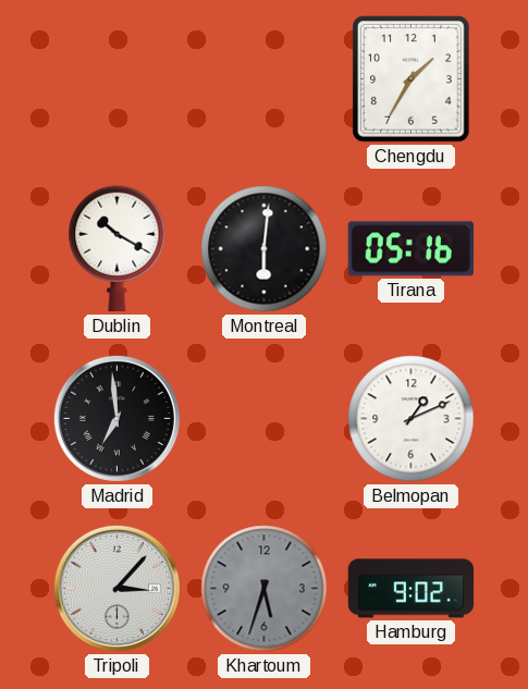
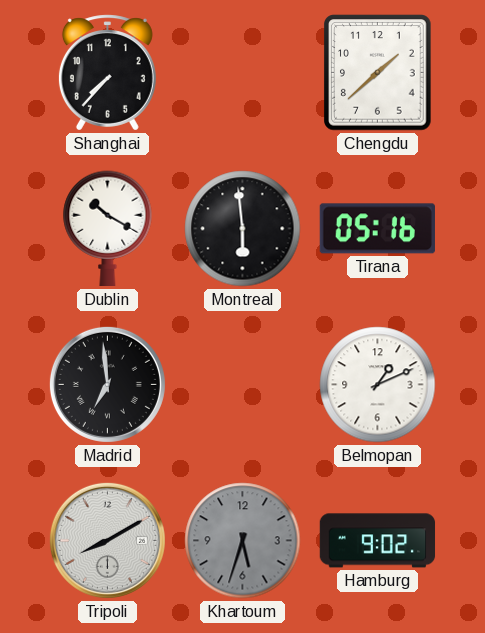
Shanghai: none -> 7:37
Chengdu: 1:35 -> 1:38
Montreal: 6:01 -> 5:59
Tripoli: 3:07 -> 8:10
